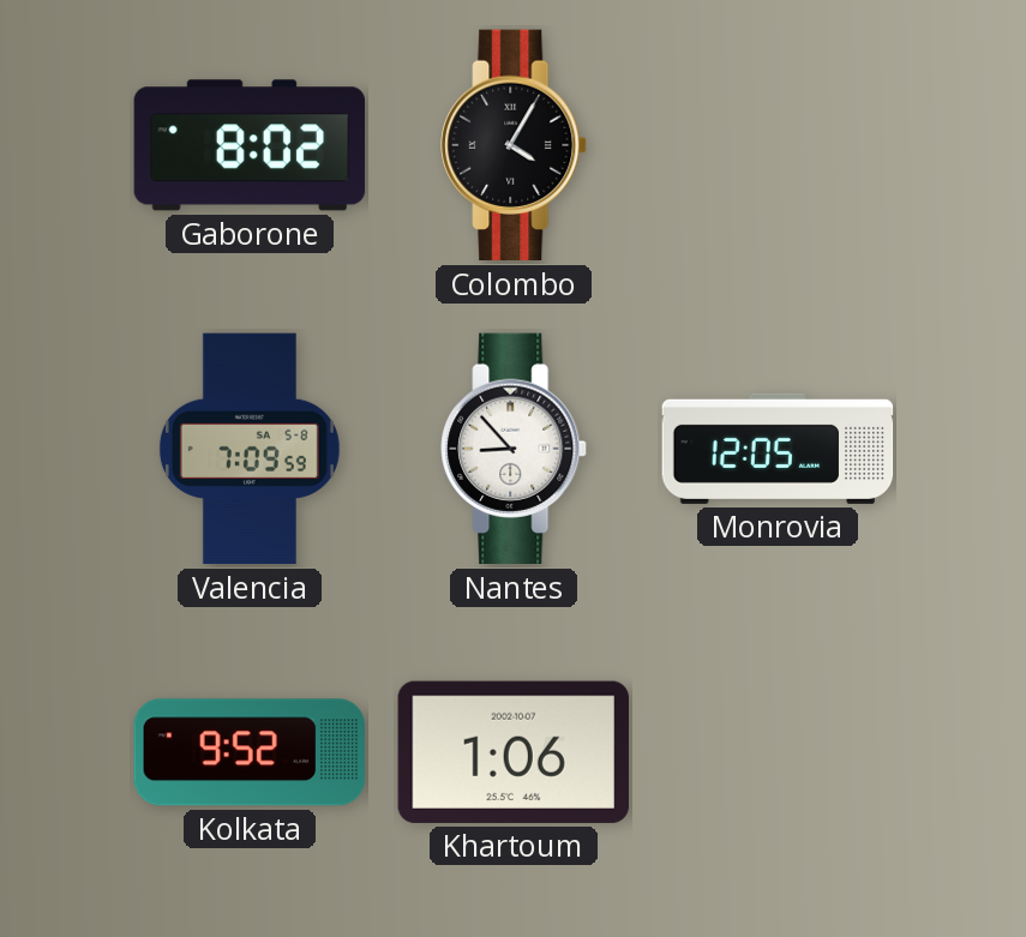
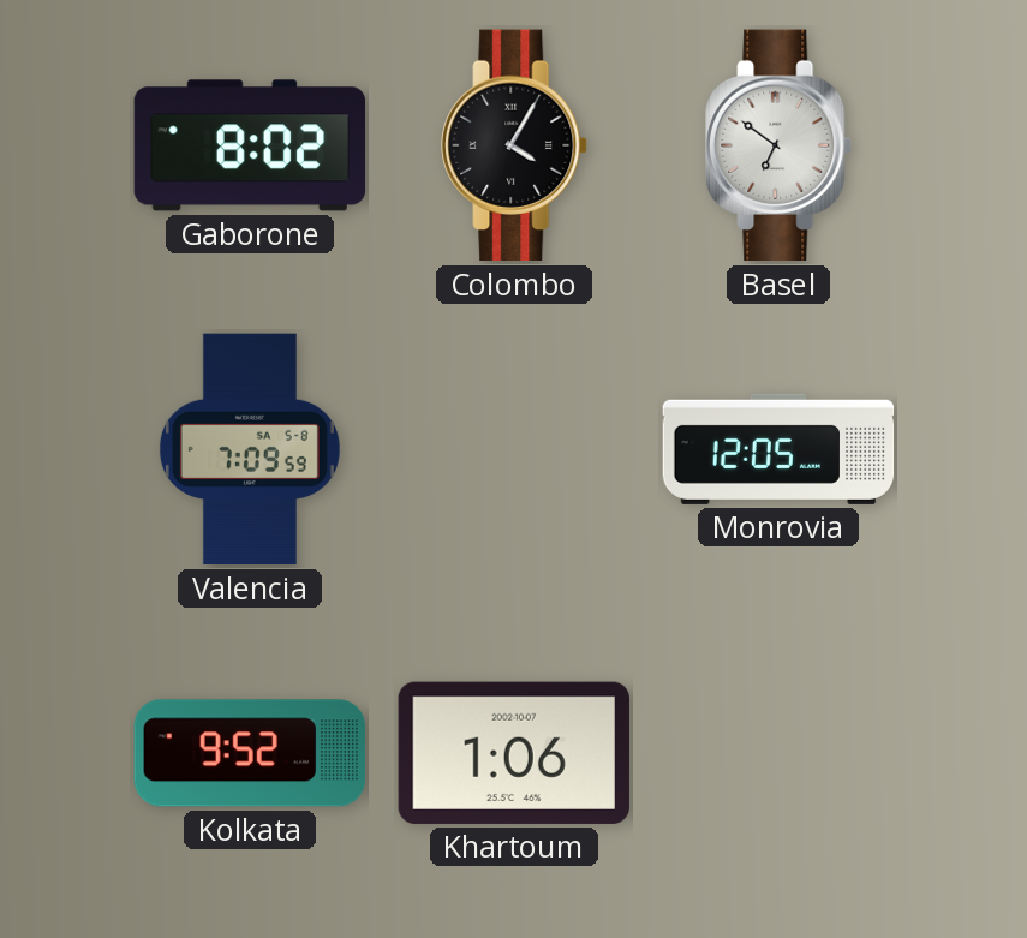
Basel: none -> 6:51
Nantes: 8:53 -> none
